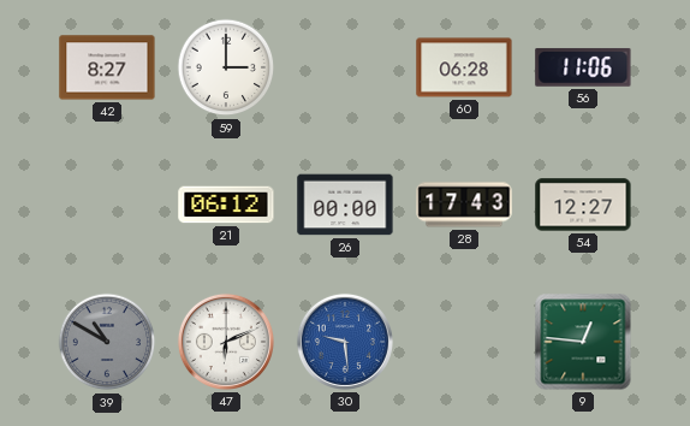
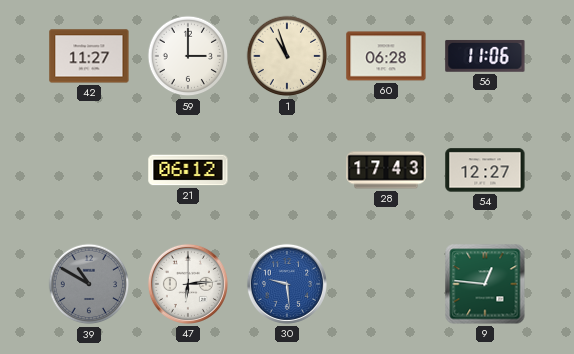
42: 8:27 -> 11:27
1: none -> 10:57
26: 00:00 -> none
47: 6:11 -> 6:14
